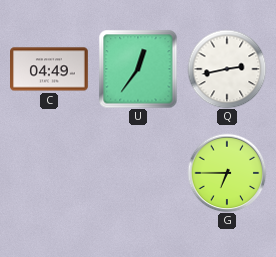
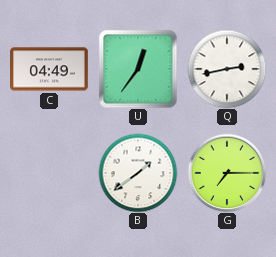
B: none -> 1:39
G: 6:45 -> 7:15
